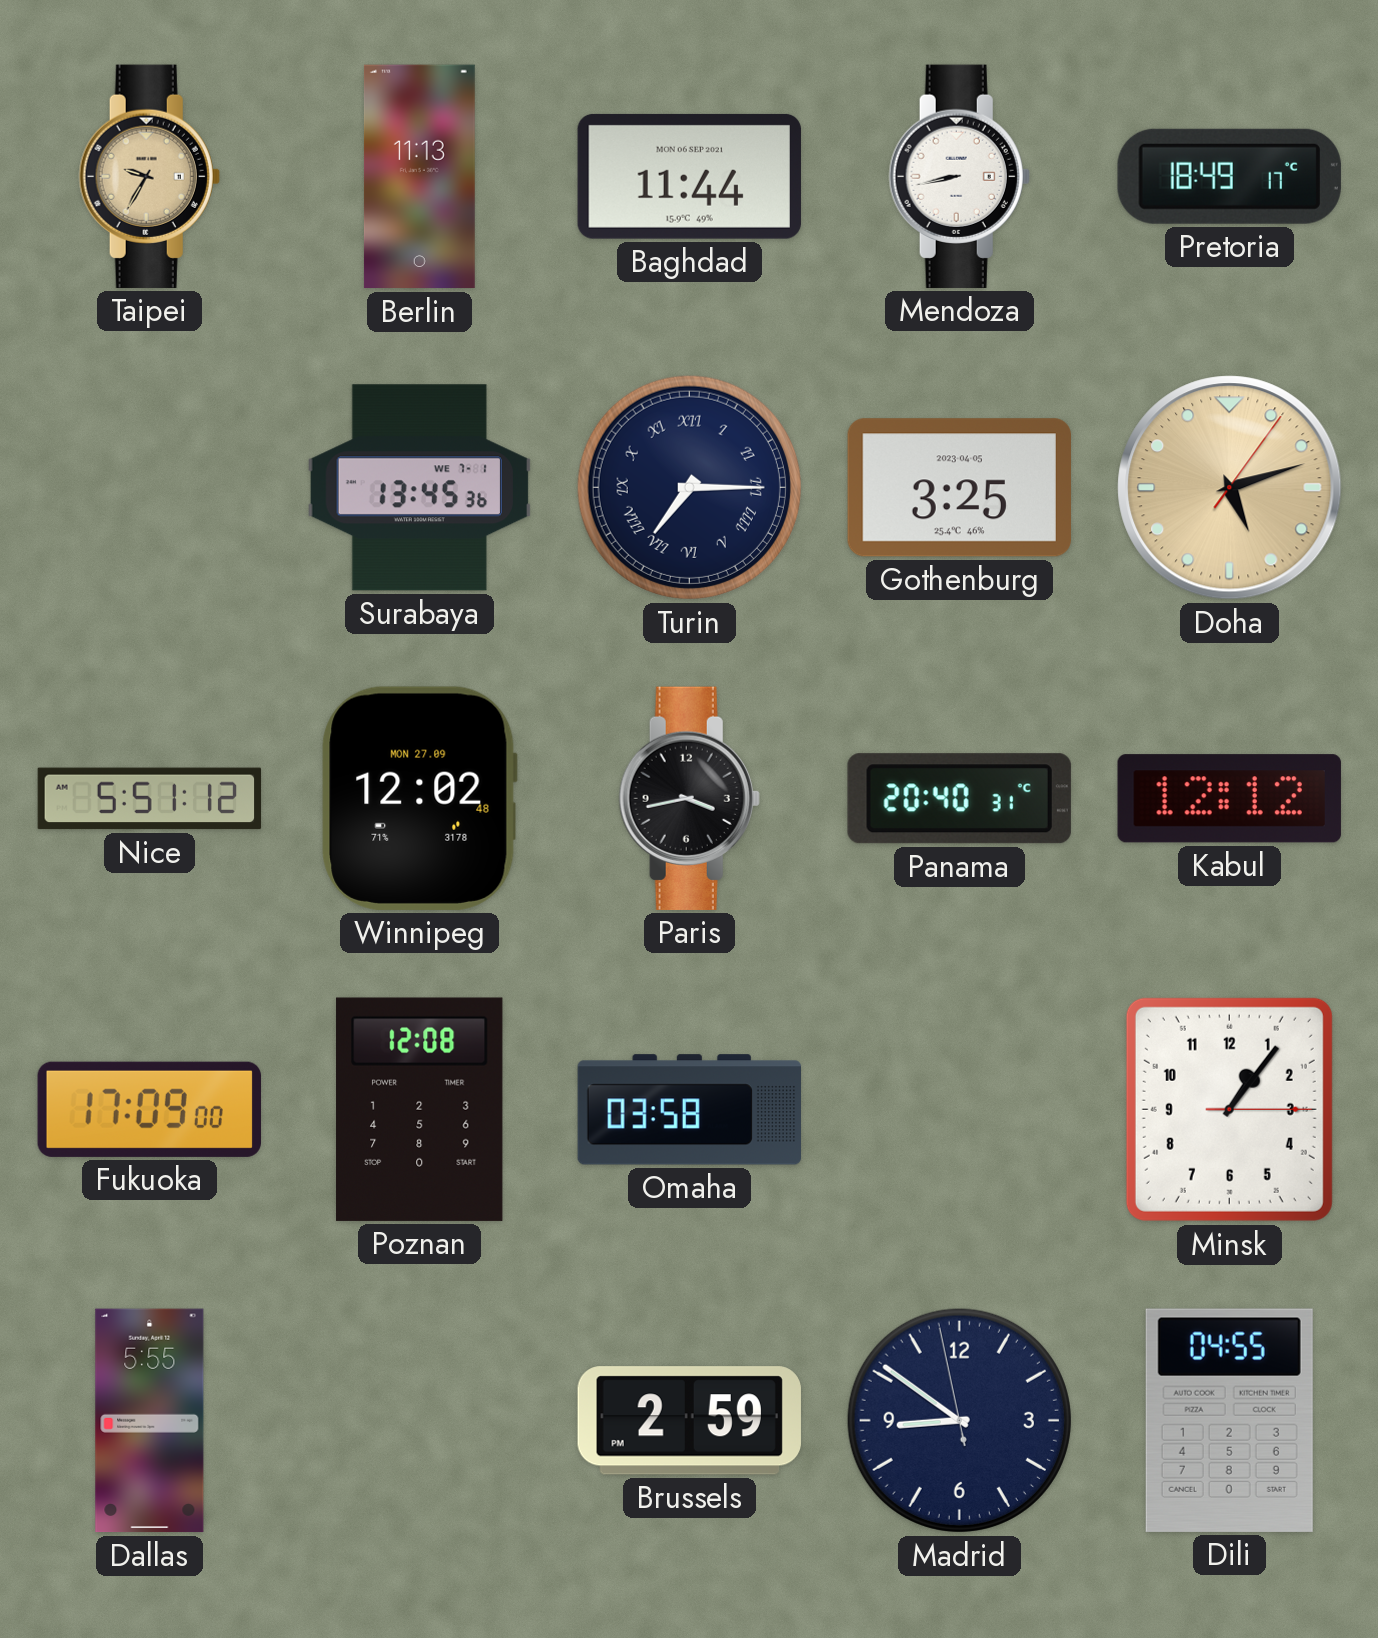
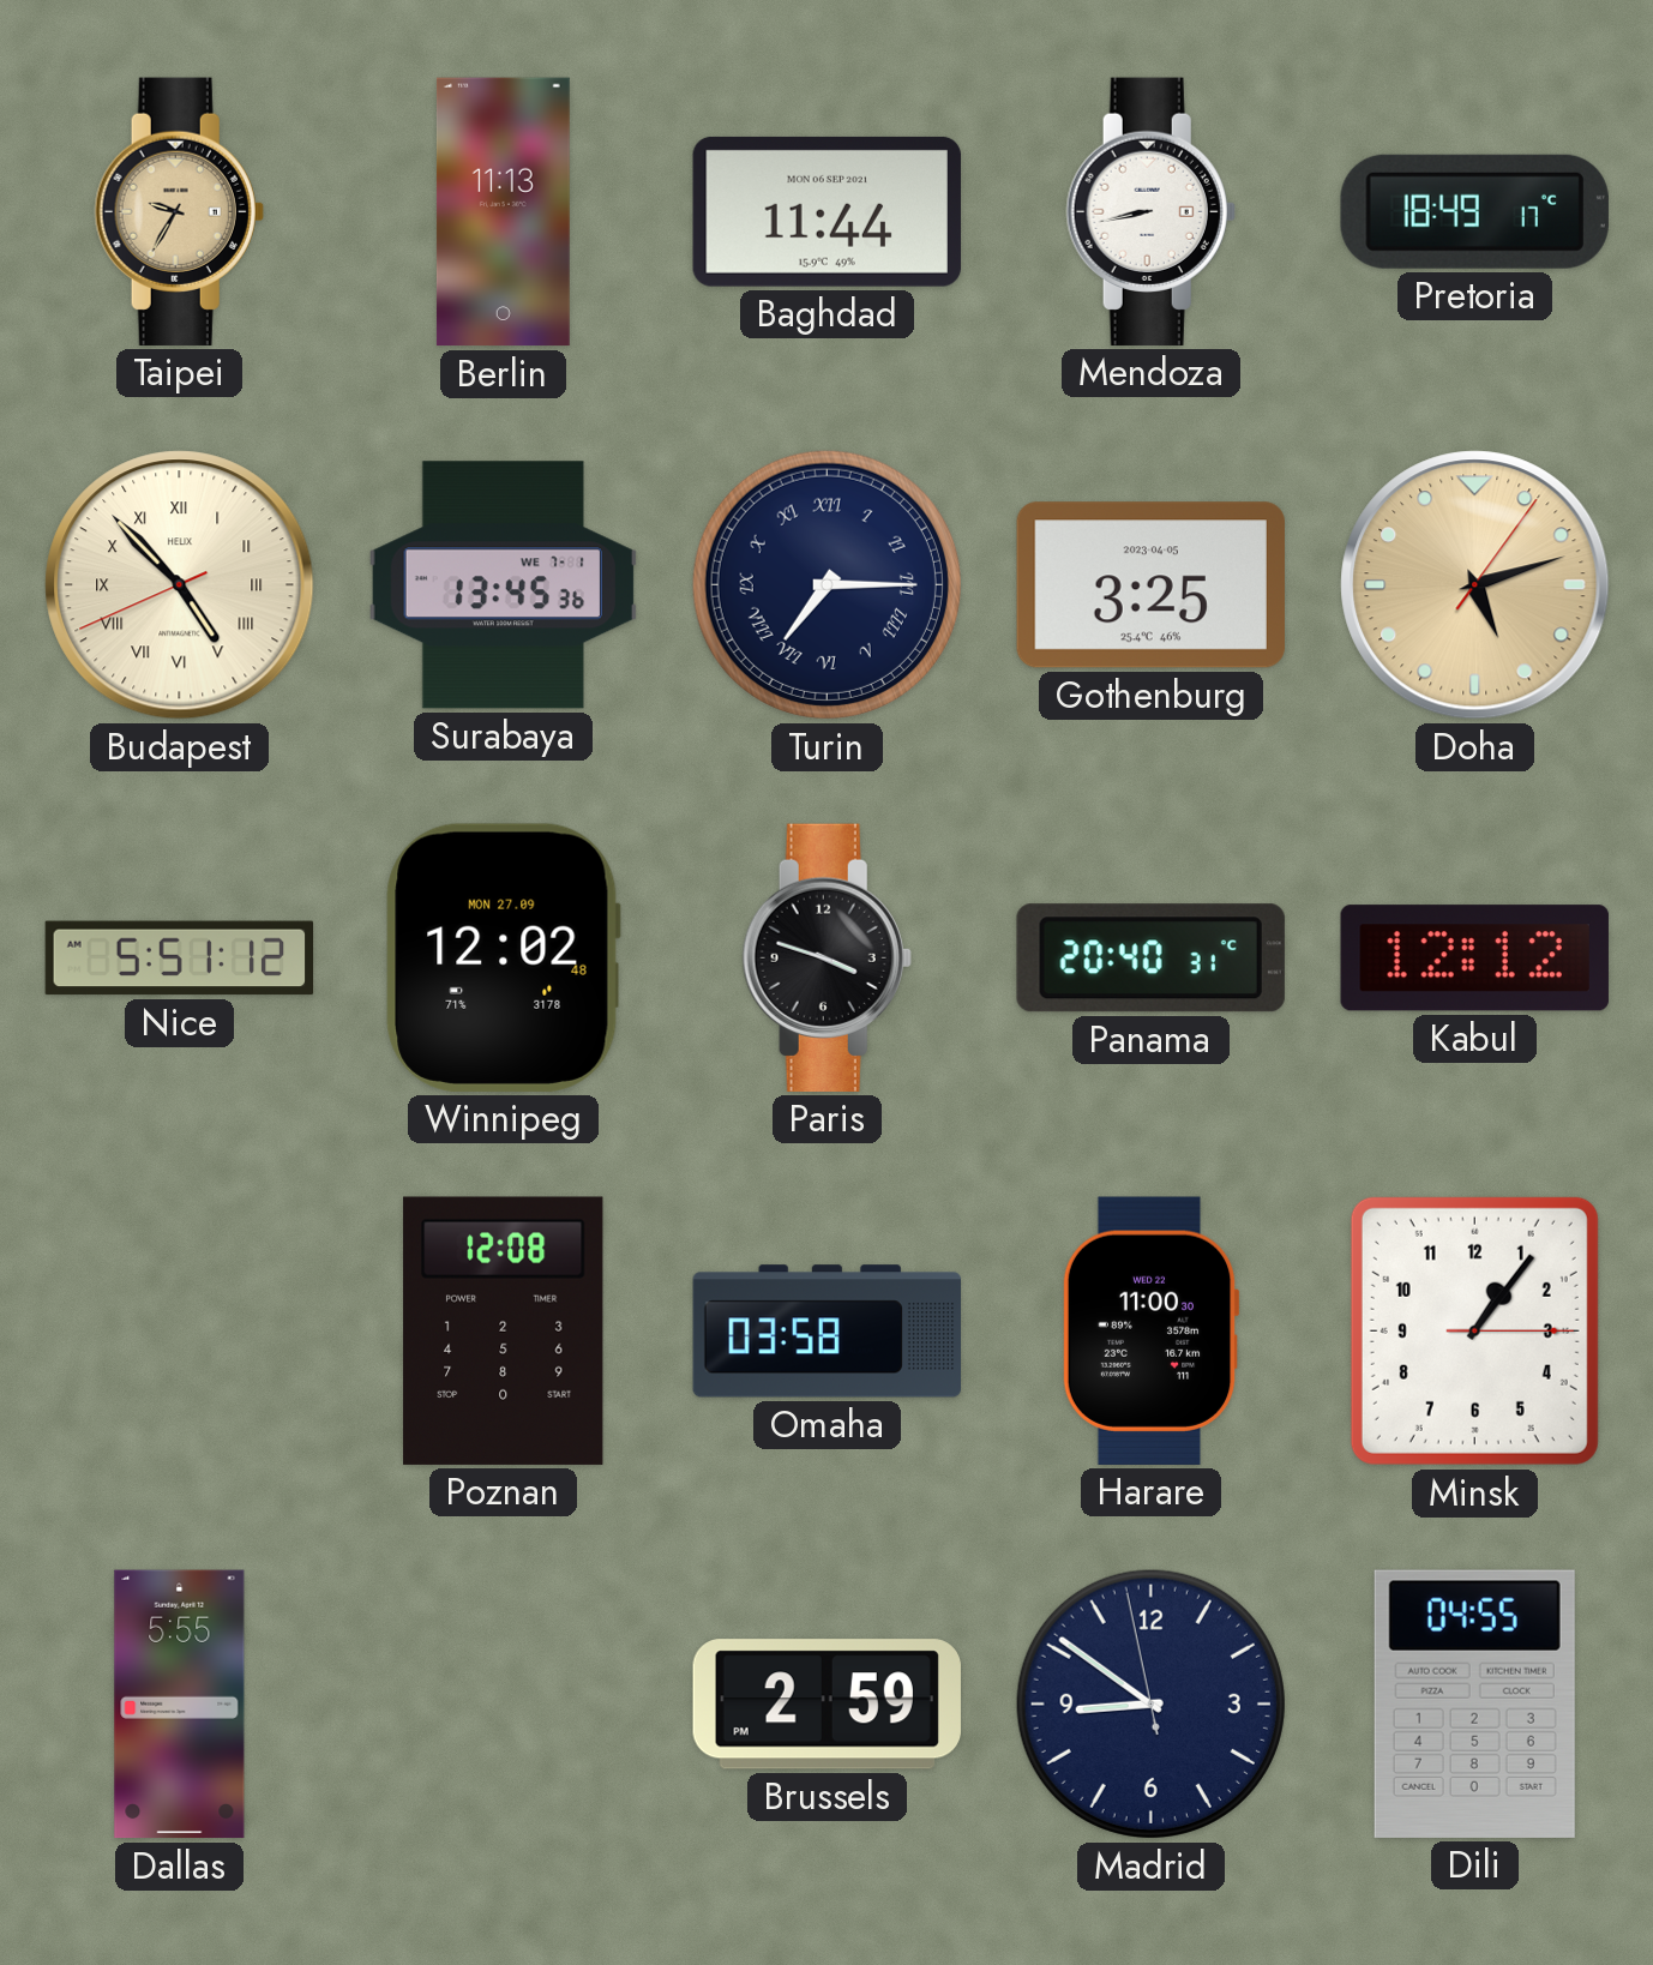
Budapest: none -> 4:52
Paris: 3:43 -> 3:48
Fukuoka: 17:09 -> none
Harare: none -> 11:00
